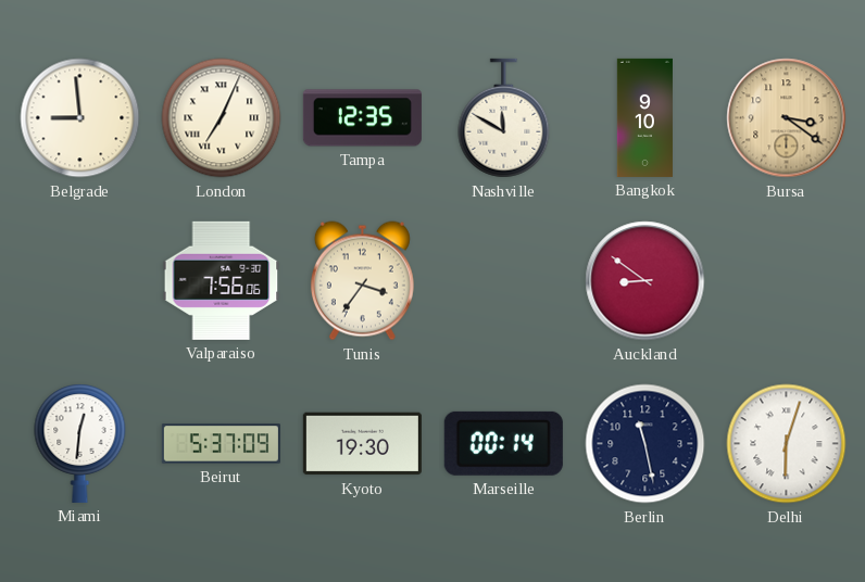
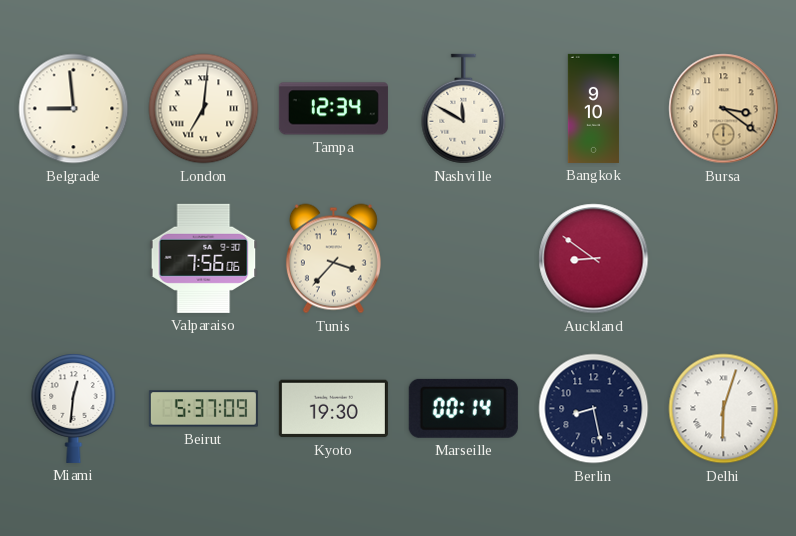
London: 7:04 -> 7:01
Tampa: 12:35 -> 12:34
Tunis: 3:36 -> 3:37
Berlin: 11:28 -> 8:28
